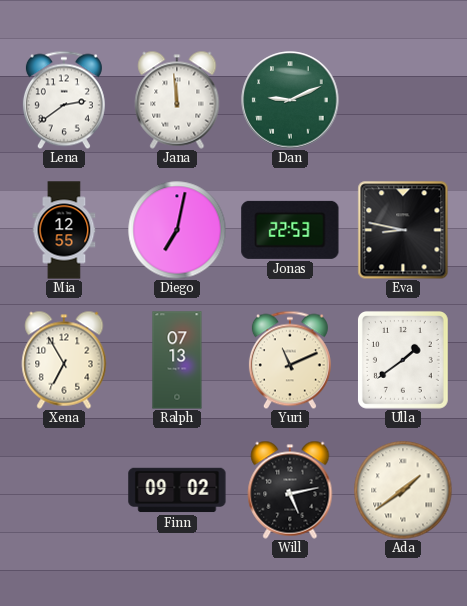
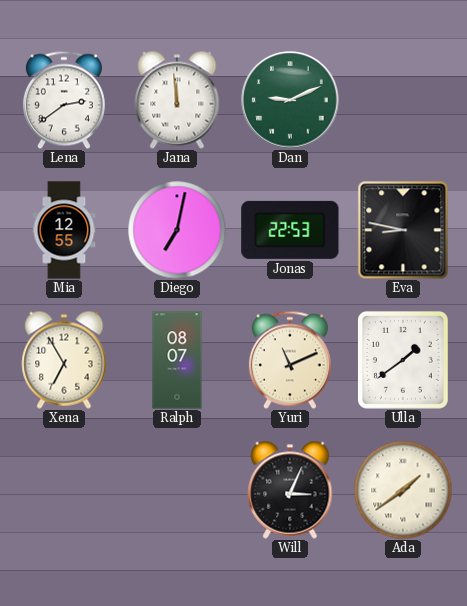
Ralph: 07:13 -> 08:07
Finn: 09:02 -> none
Will: 5:13 -> 3:04
